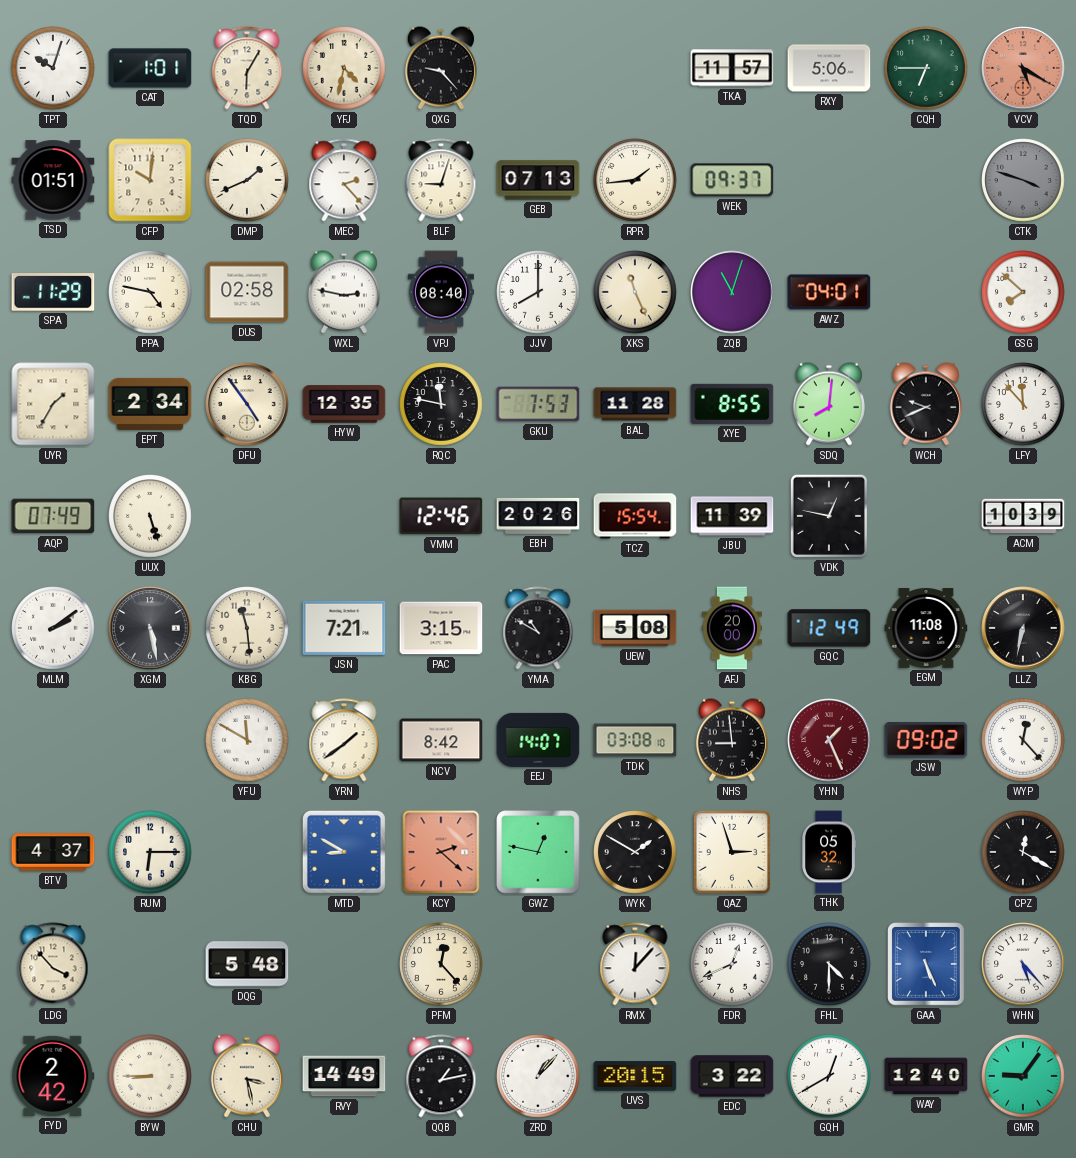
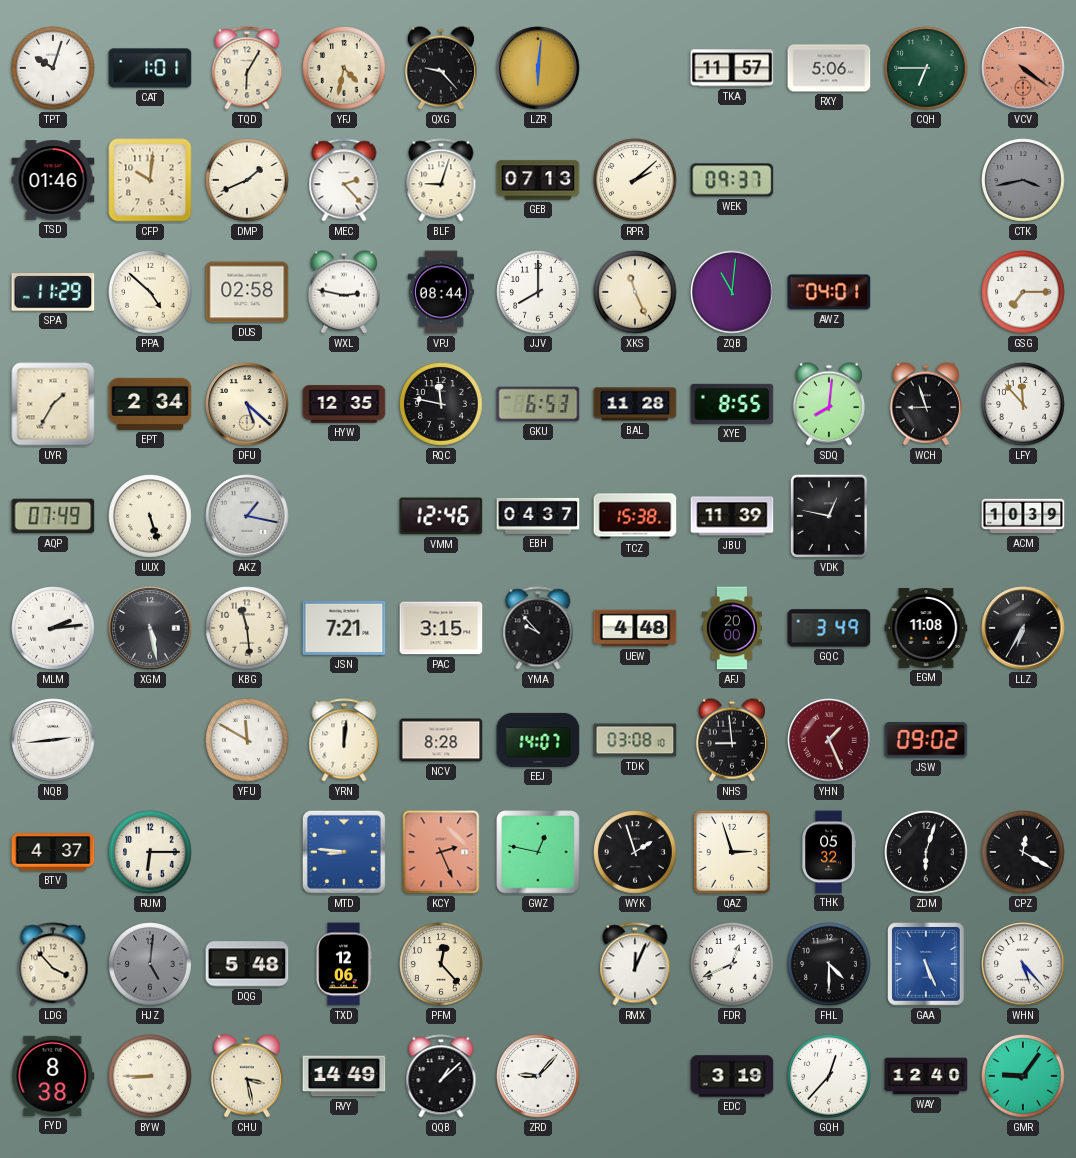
LZR: none -> 6:01
VCV: 5:20 -> 4:21
TSD: 01:51 -> 01:46
RPR: 1:44 -> 2:08
CTK: 3:48 -> 3:43
PPA: 4:47 -> 4:52
VPJ: 08:40 -> 08:44
ZQB: 11:03 -> 11:01
GSG: 7:52 -> 7:15
DFU: 4:54 -> 5:22
GKU: 7:53 -> 6:53
WCH: 9:41 -> 8:57
AKZ: none -> 1:17
EBH: 20:26 -> 04:37
TCZ: 15:54 -> 15:38
MLM: 2:09 -> 2:14
YMA: 10:50 -> 9:53
UEW: 5:08 -> 4:48
GQC: 12:49 -> 3:49
LLZ: 6:32 -> 6:35
NQB: none -> 2:44
YRN: 1:39 -> 12:01
NCV: 8:42 -> 8:28
WYP: 12:23 -> none
MTD: 8:50 -> 8:46
KCY: 2:22 -> 2:26
WYK: 1:50 -> 1:57
ZDM: none -> 6:03
HJZ: none -> 5:01
TXD: none -> 12:06
RMX: 12:07 -> 12:04
FYD: 2:42 -> 8:38
QQB: 1:13 -> 1:08
ZRD: 1:07 -> 9:07
UVS: 20:15 -> none
EDC: 3:22 -> 3:19
GQH: 12:40 -> 12:37
